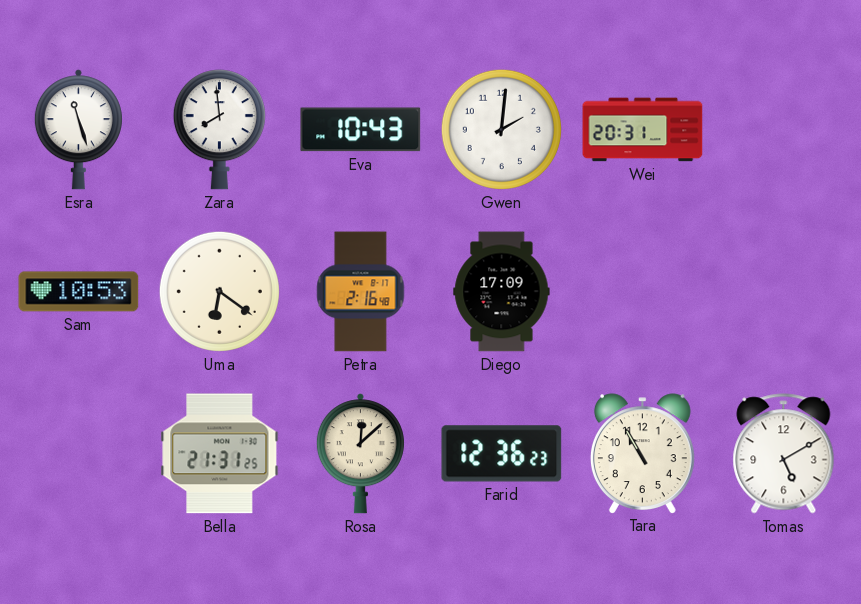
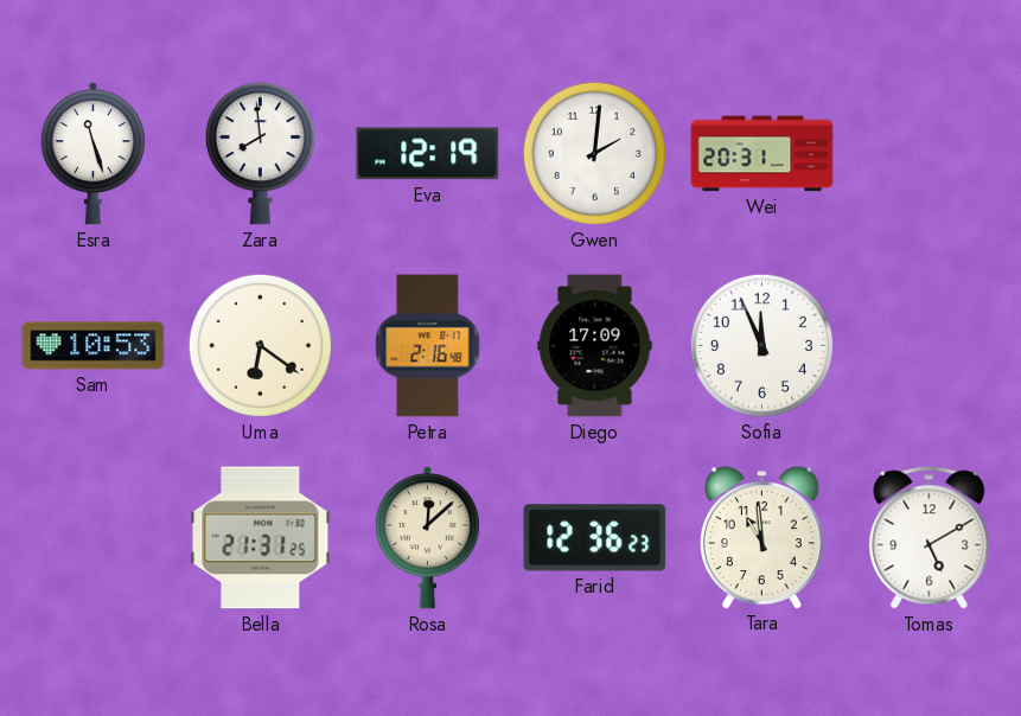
Eva: 10:43 -> 12:19
Sofia: none -> 11:56
Tara: 10:55 -> 10:59
